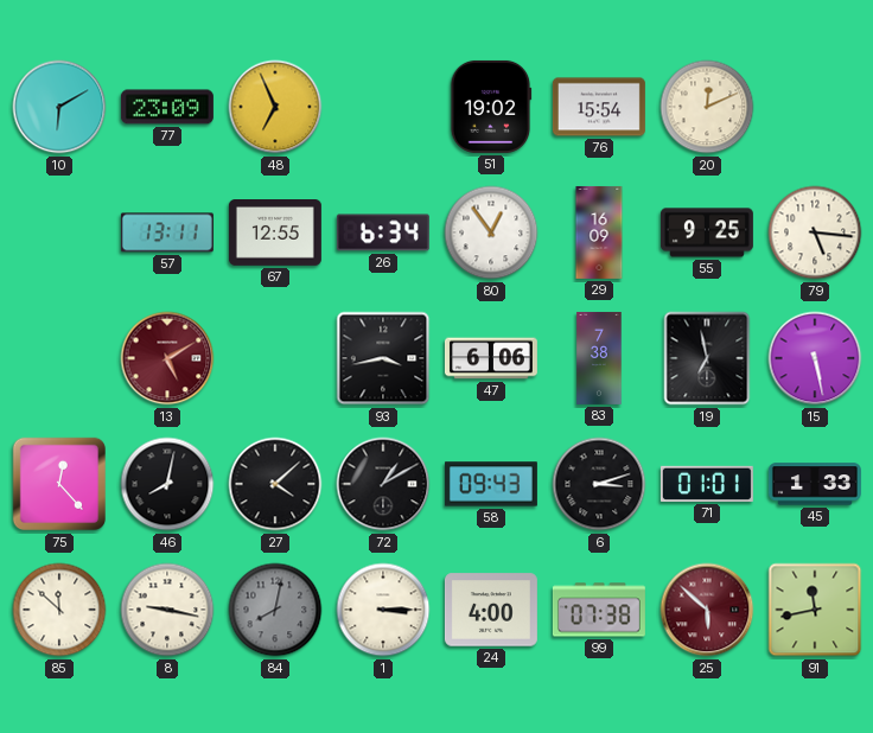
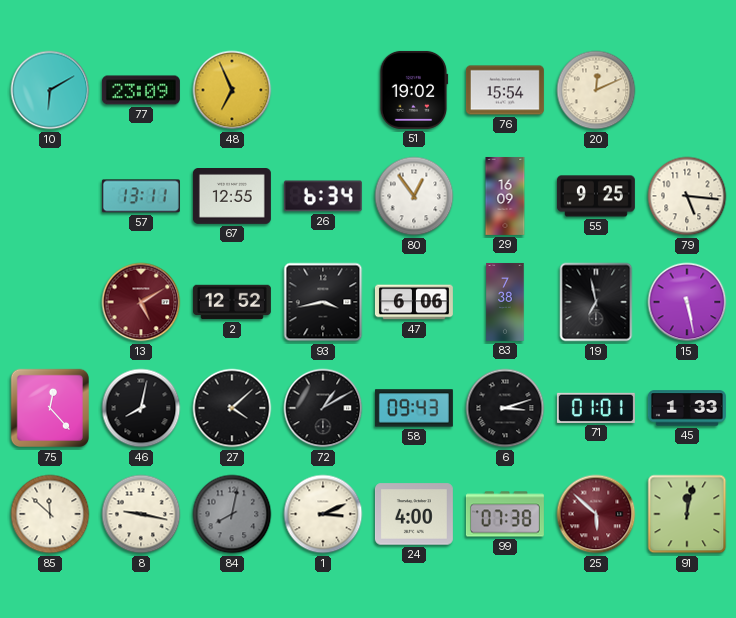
2: none -> 12:52
1: 3:15 -> 3:11
91: 11:43 -> 12:02
